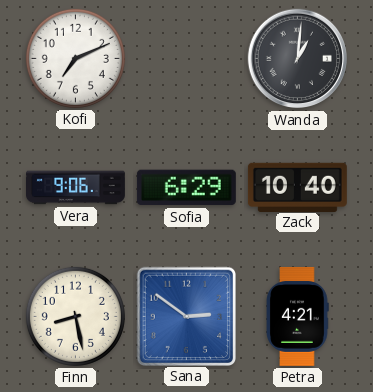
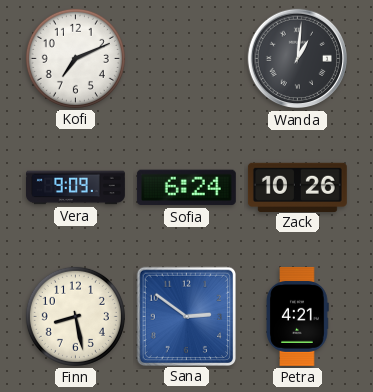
Vera: 9:06 -> 9:09
Sofia: 6:29 -> 6:24
Zack: 10:40 -> 10:26
